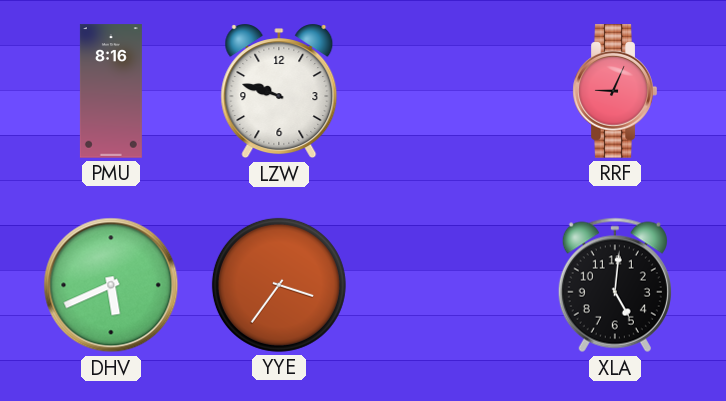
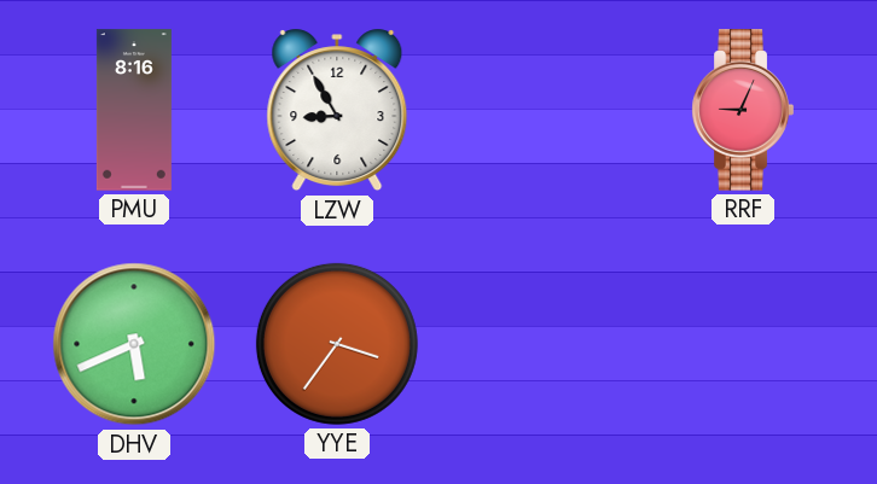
LZW: 9:48 -> 8:55
XLA: 5:01 -> none
